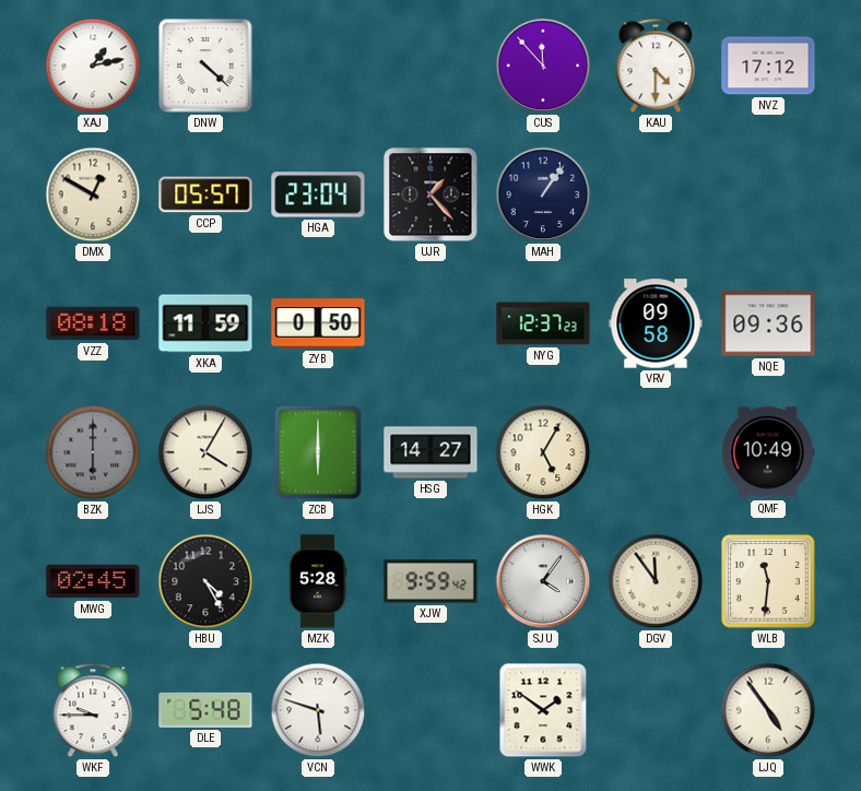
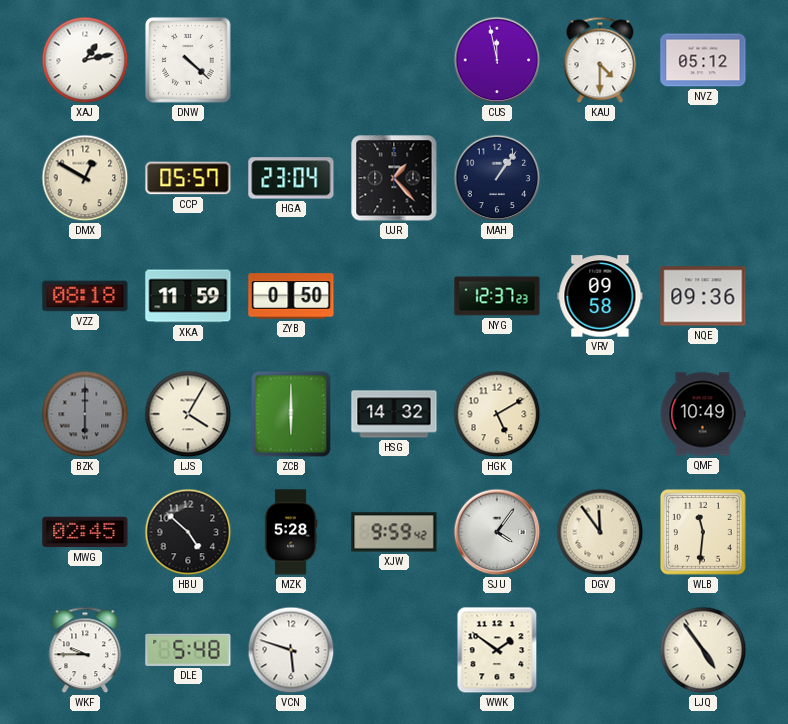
CUS: 11:53 -> 11:58
NVZ: 17:12 -> 05:12
HSG: 14:27 -> 14:32
HGK: 5:05 -> 5:10
HBU: 4:25 -> 4:52
